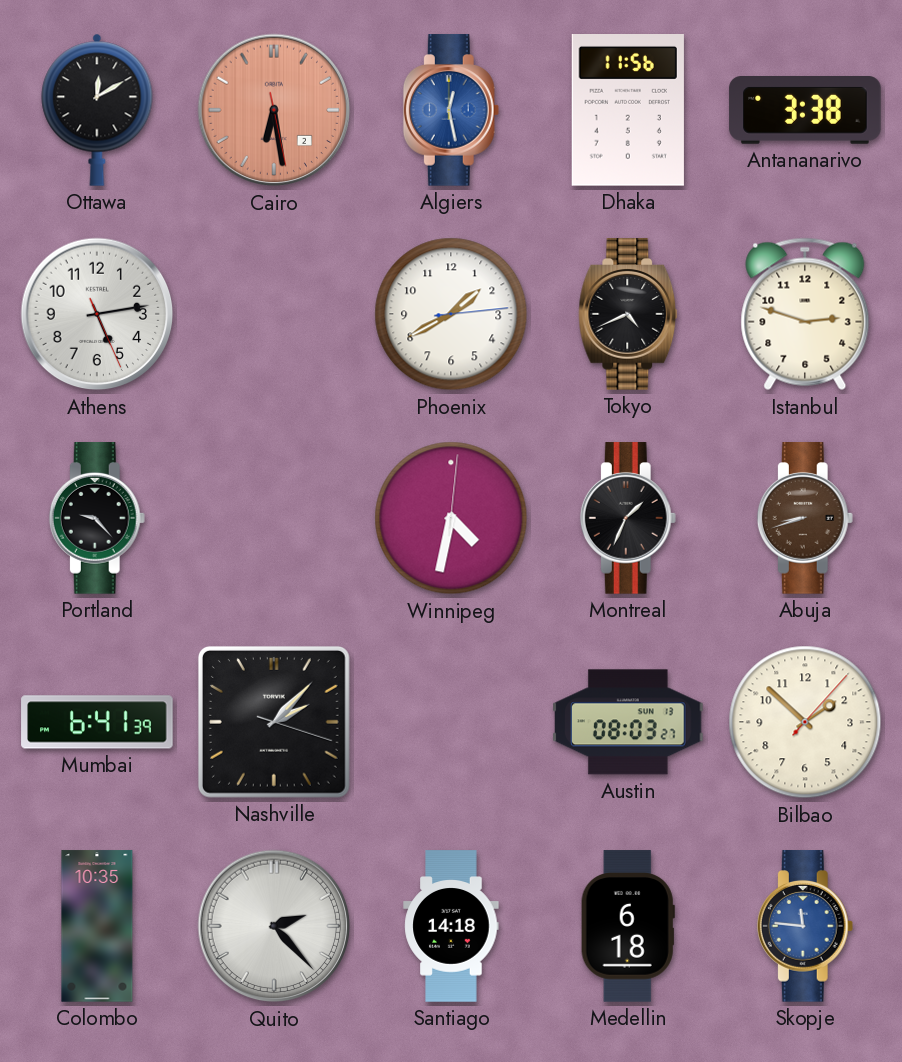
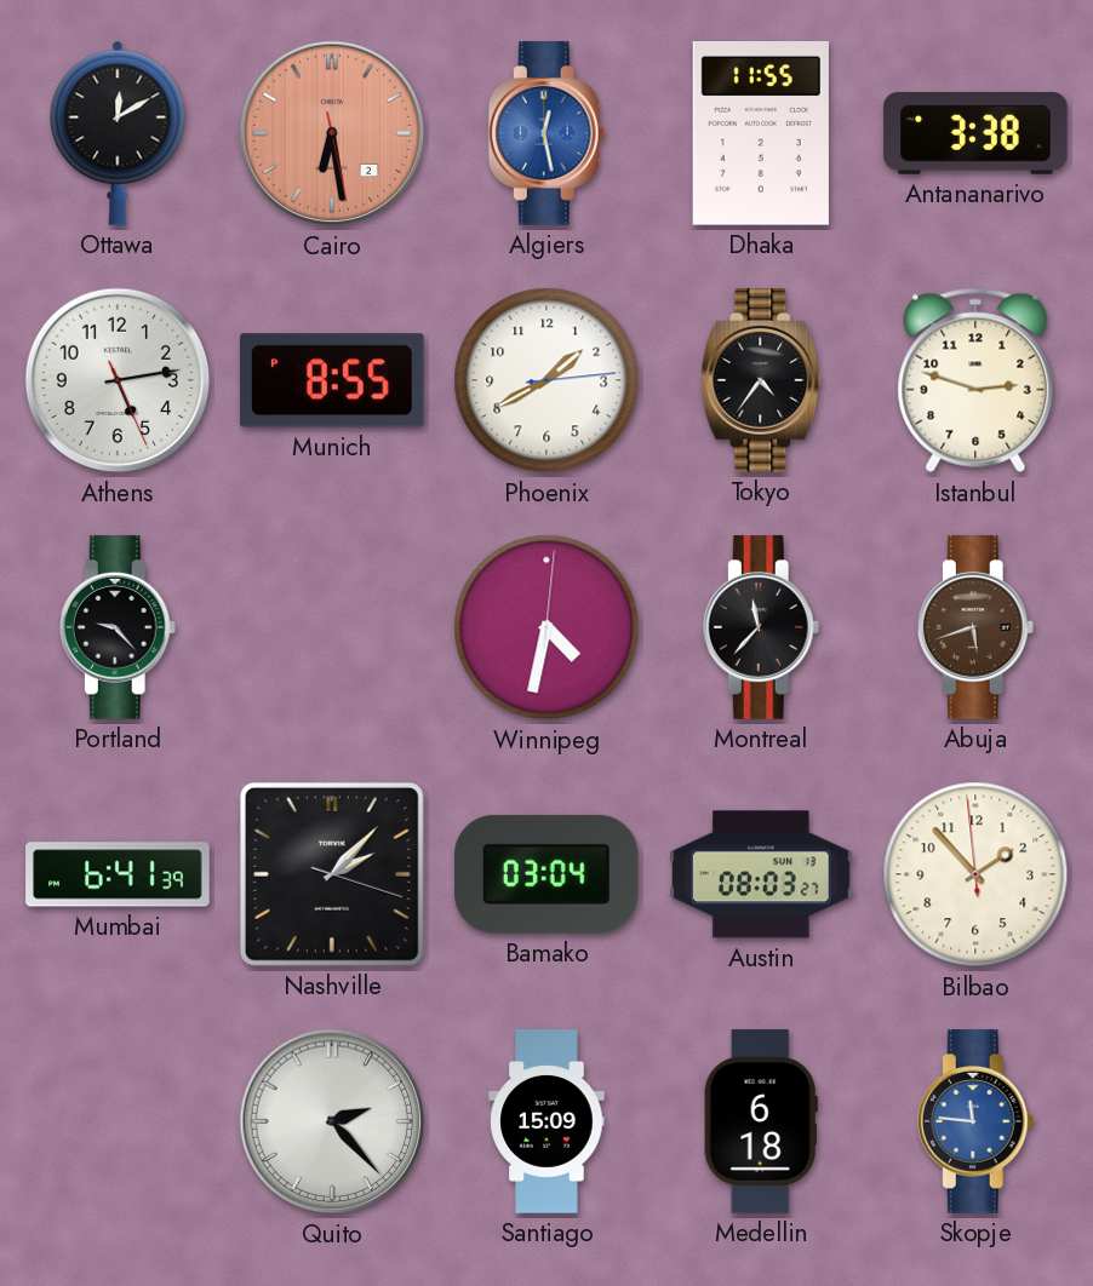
Dhaka: 11:56 -> 11:55
Munich: none -> 8:55
Tokyo: 4:41 -> 4:36
Montreal: 1:34 -> 11:37
Abuja: 8:42 -> 5:42
Bamako: none -> 03:04
Bilbao: 1:52:07 -> 1:52:59
Colombo: 10:35 -> none
Santiago: 14:18 -> 15:09
